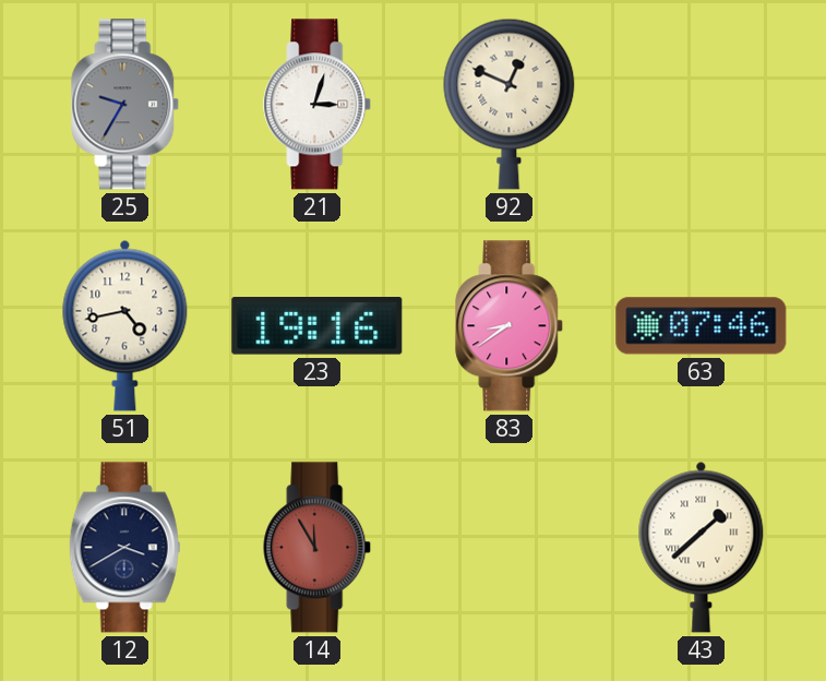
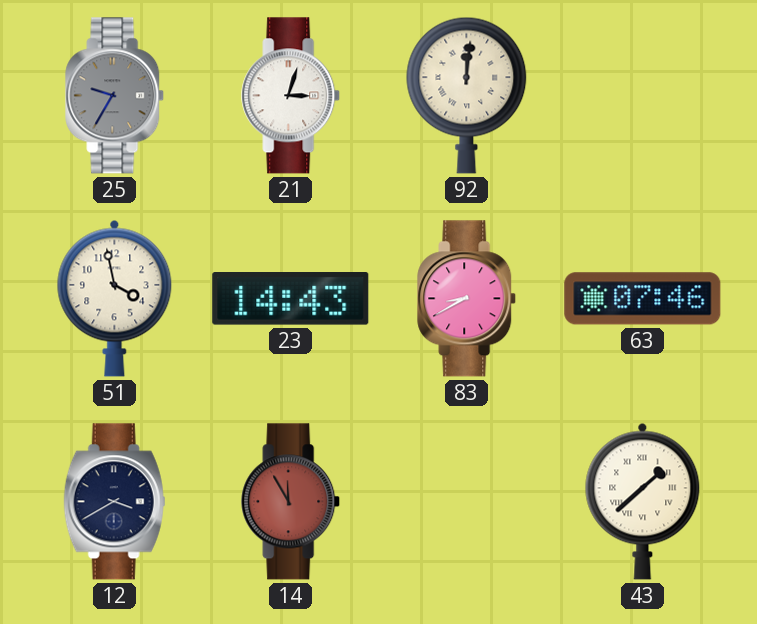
92: 12:49 -> 12:01
51: 4:43 -> 3:58
23: 19:16 -> 14:43
83: 8:39 -> 8:40
